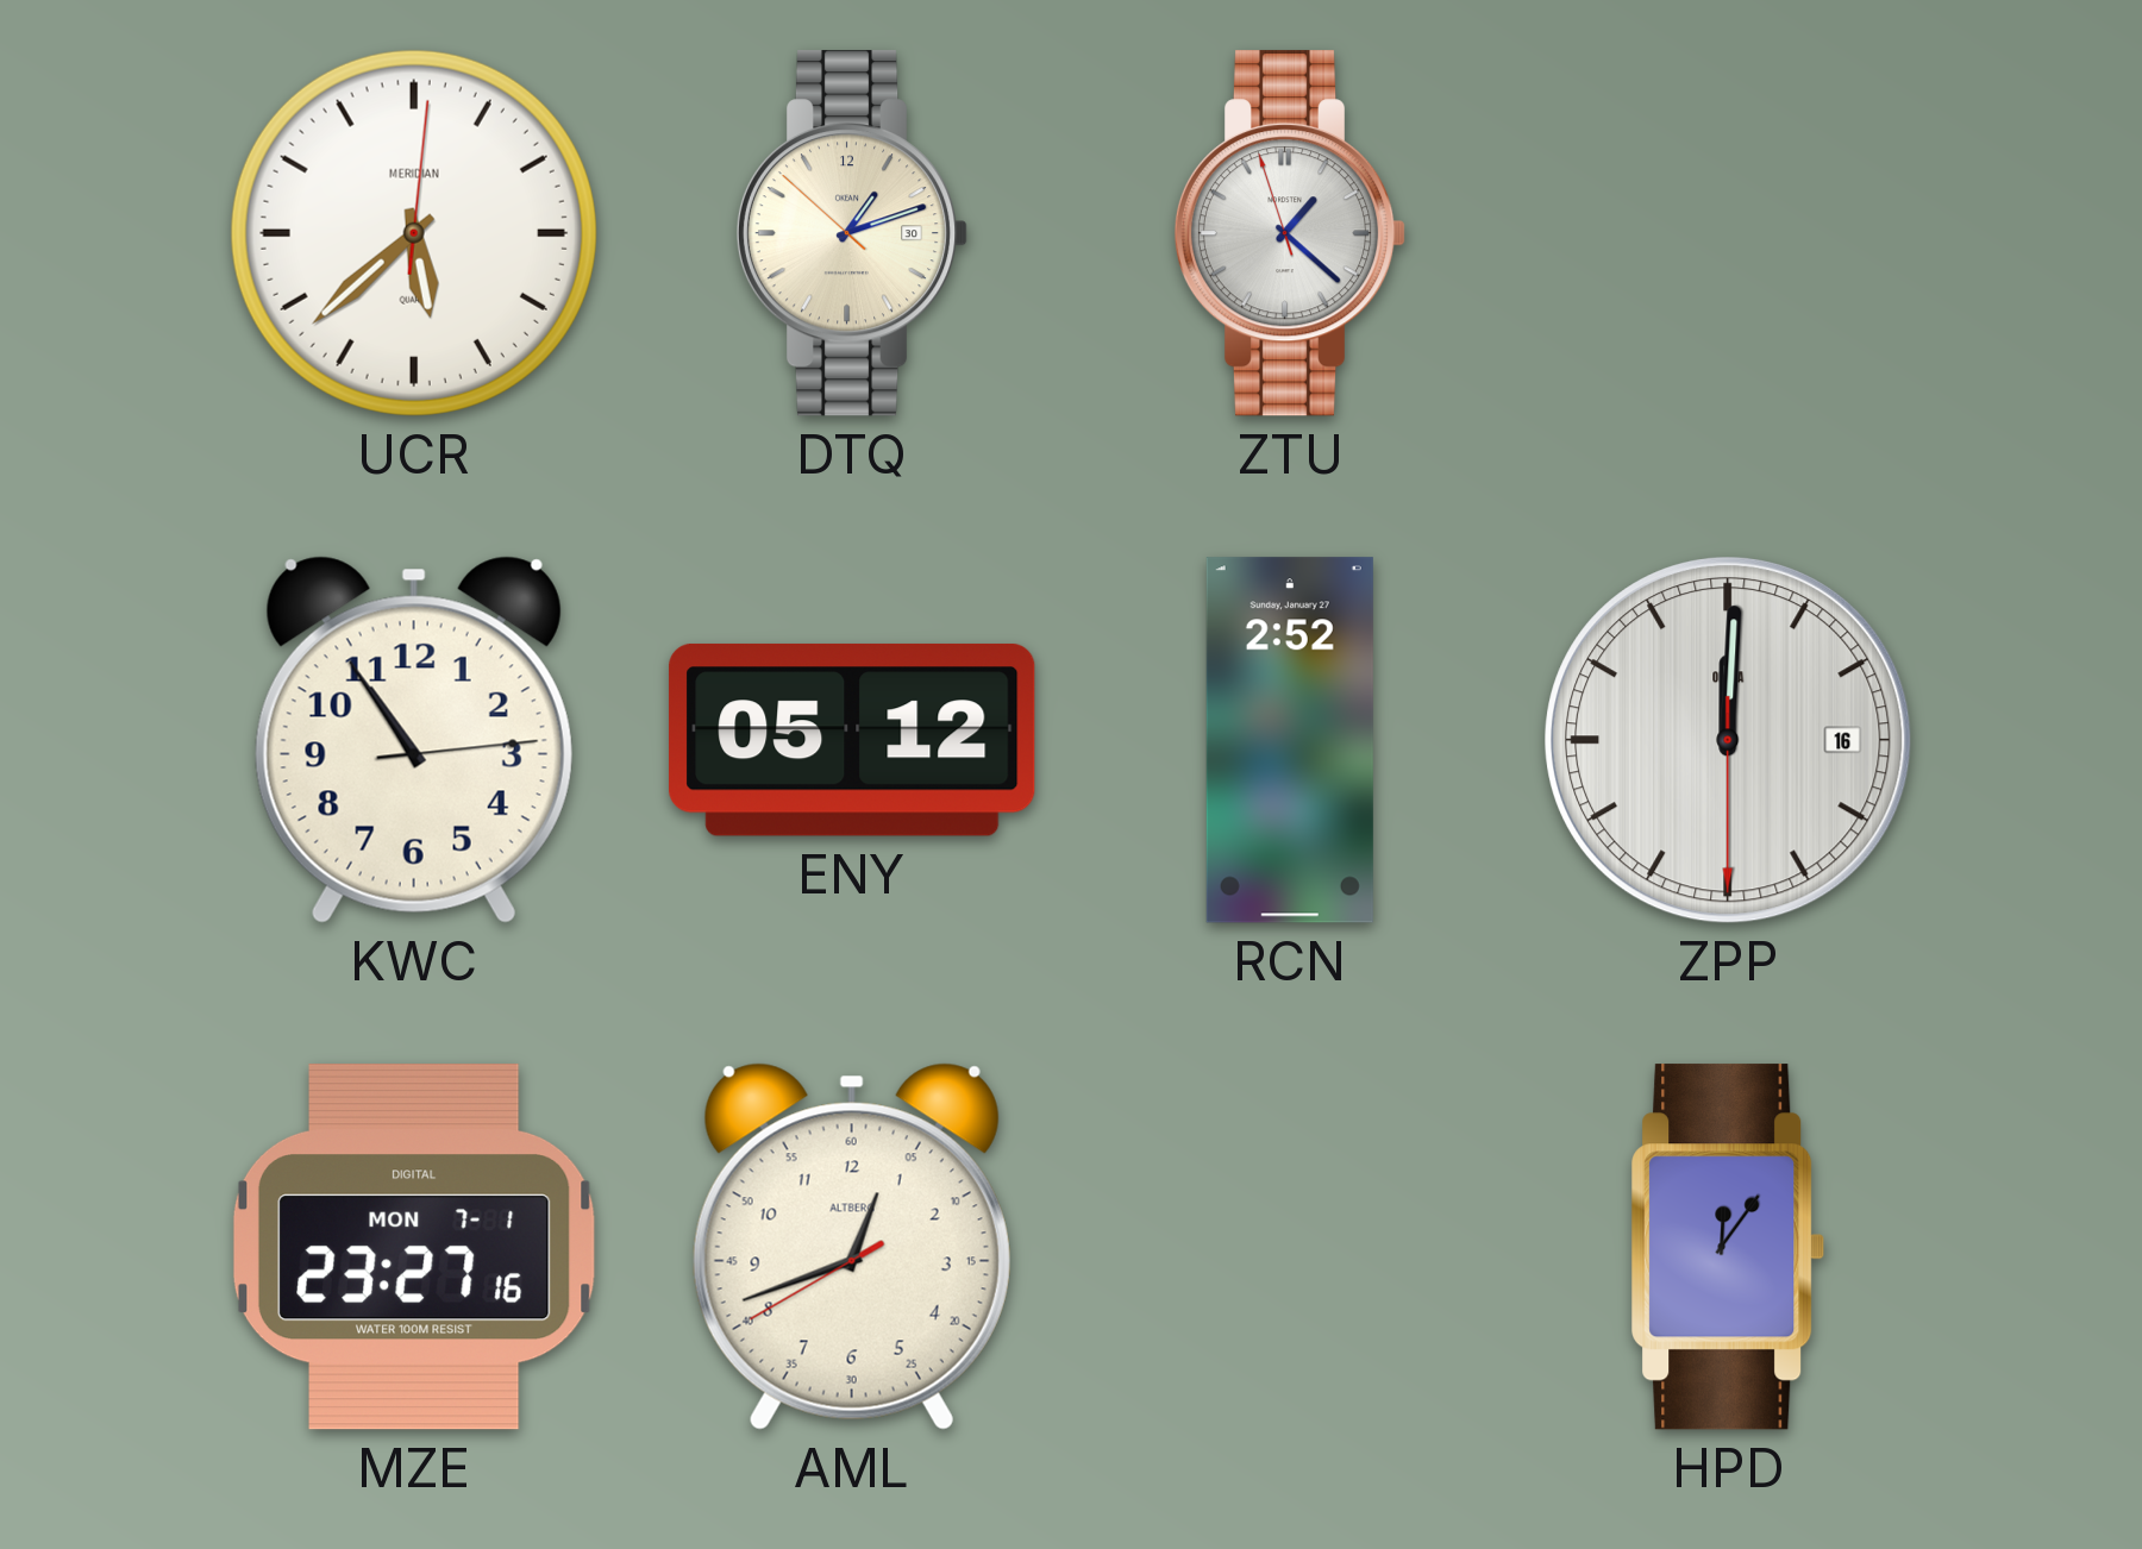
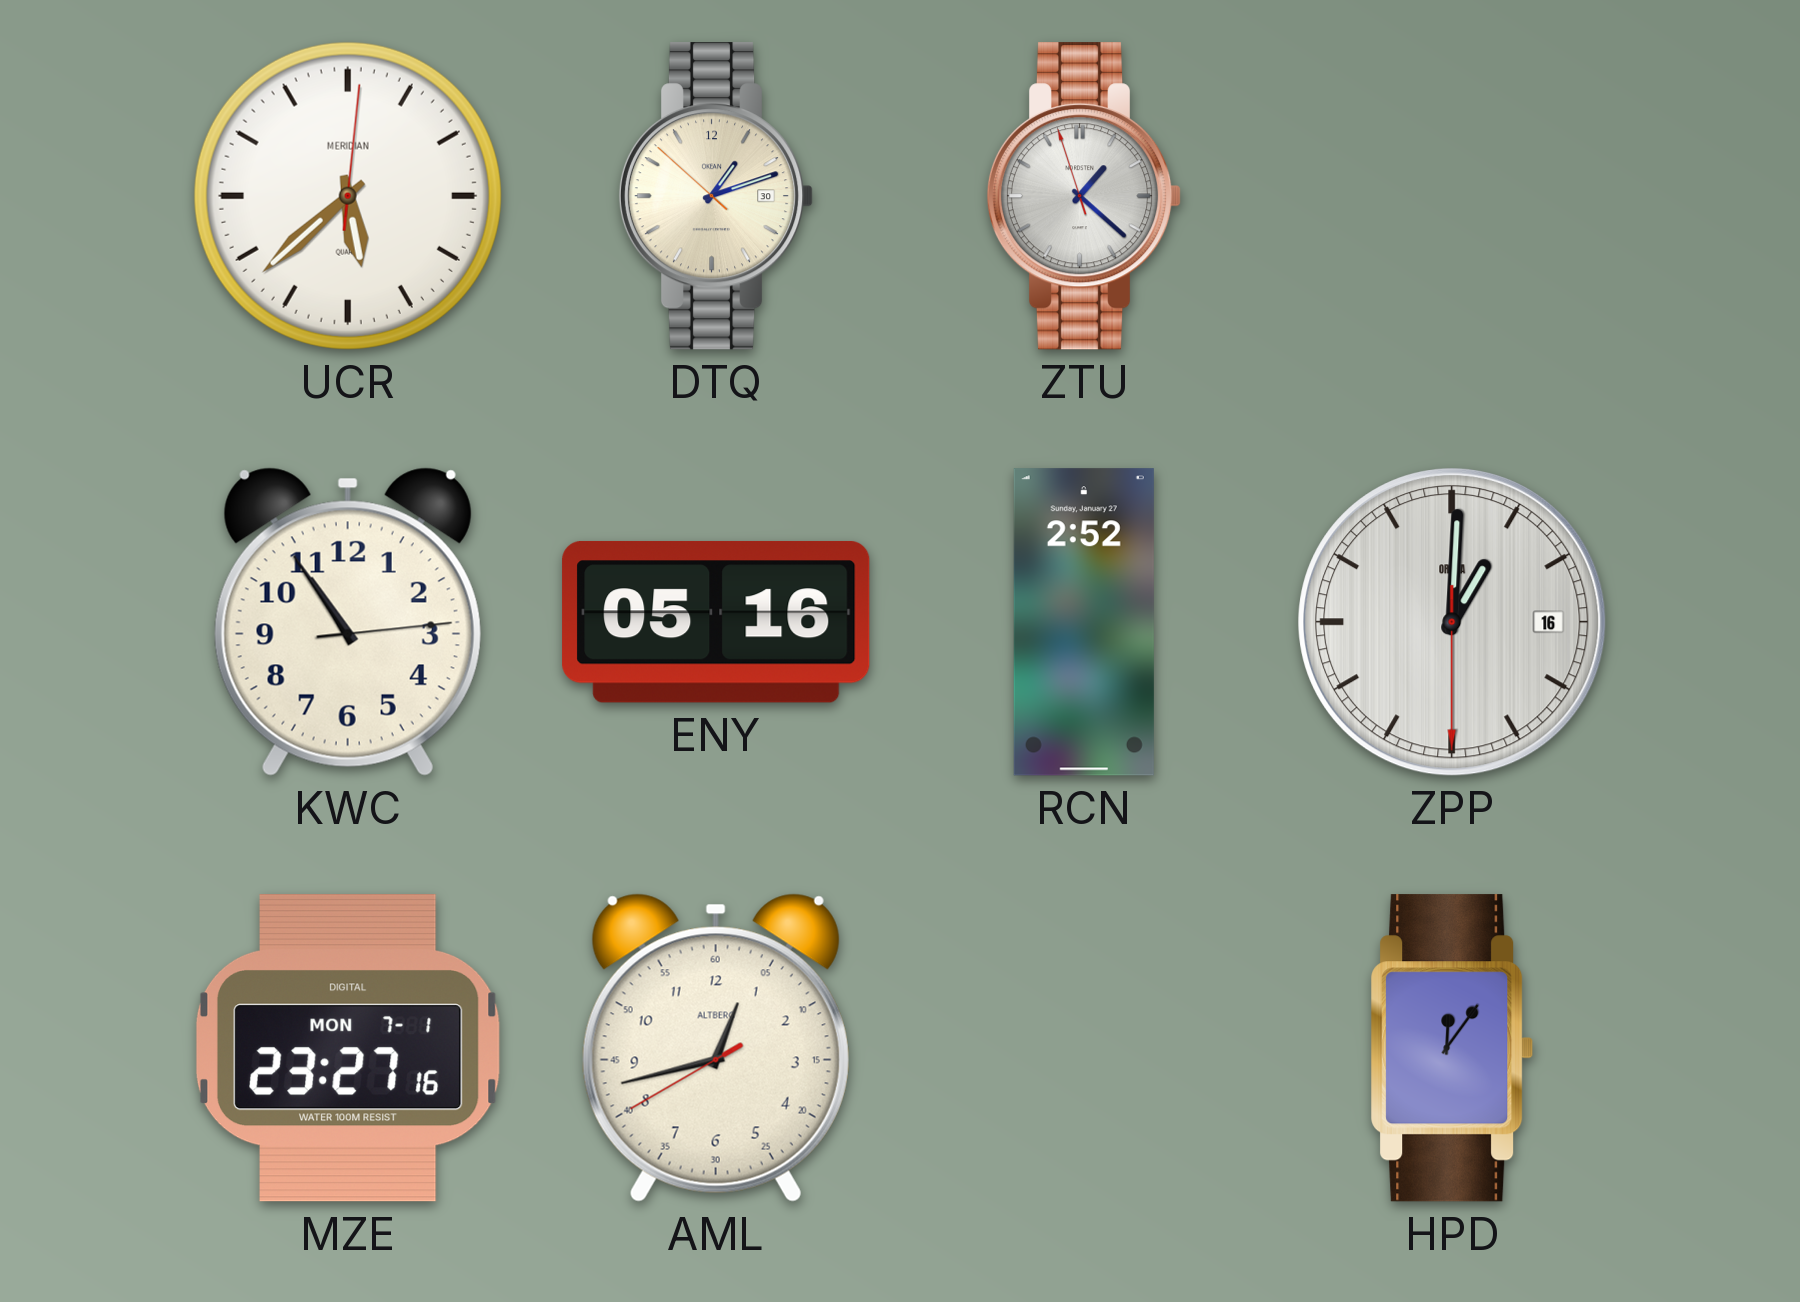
ENY: 05:12 -> 05:16
ZPP: 12:00 -> 1:00
AML: 12:41 -> 12:42
